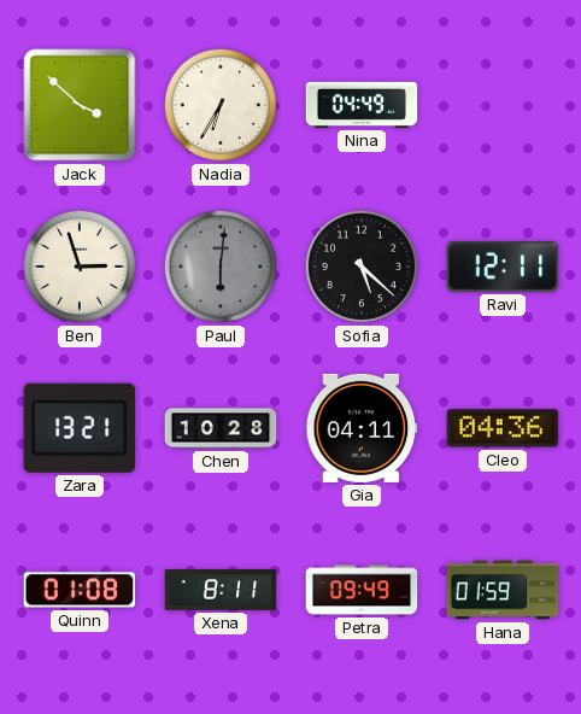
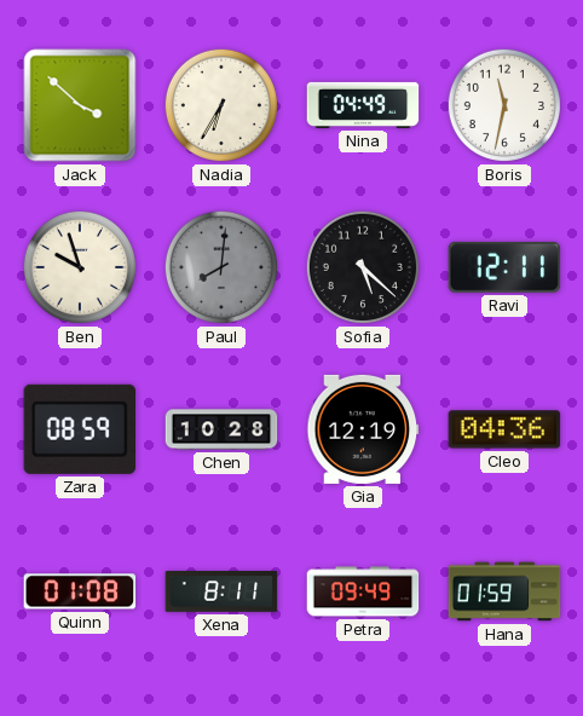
Boris: none -> 11:32
Ben: 2:57 -> 9:57
Paul: 6:01 -> 8:01
Zara: 13:21 -> 08:59
Gia: 04:11 -> 12:19
